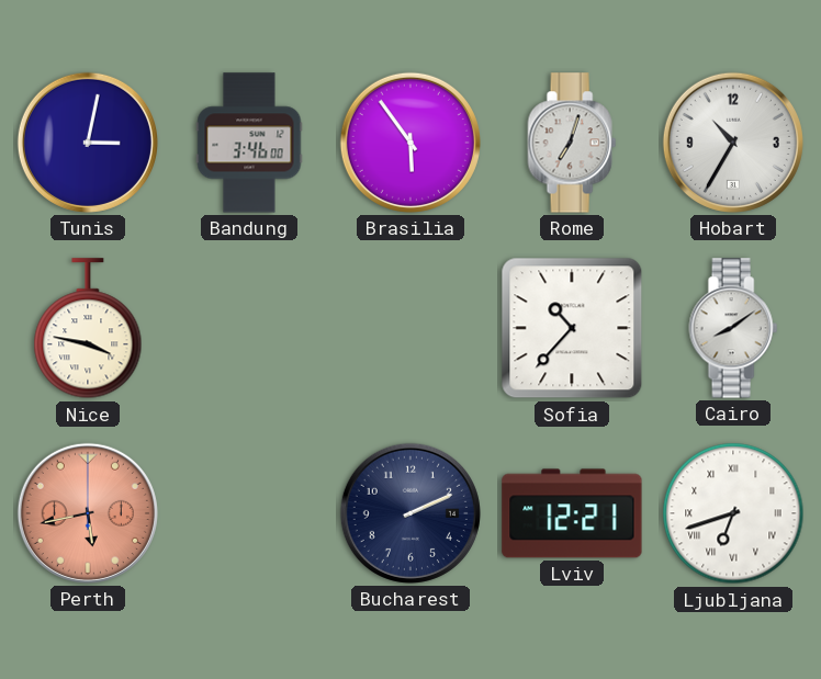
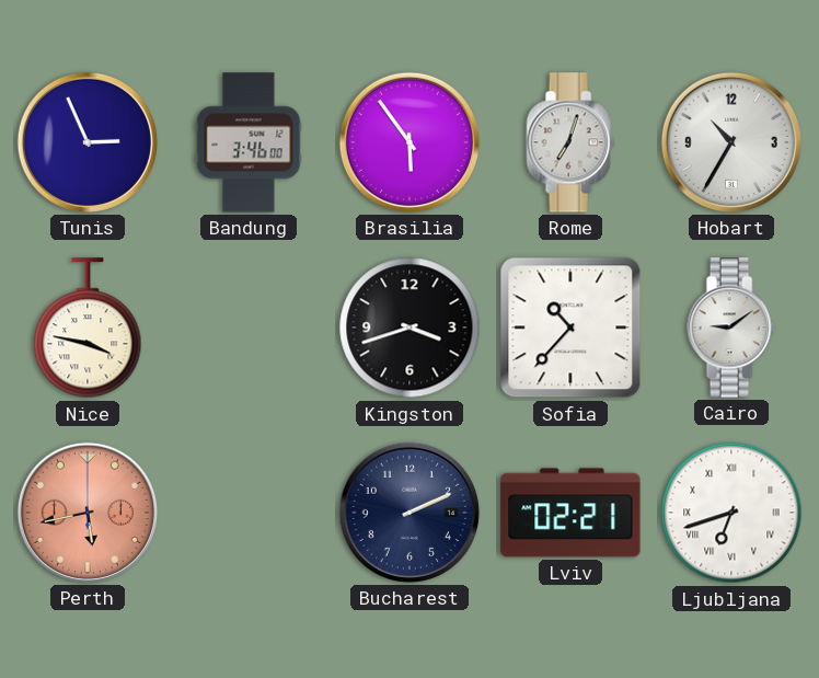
Tunis: 3:02 -> 2:56
Kingston: none -> 3:42
Cairo: 8:09 -> 9:09
Lviv: 12:21 -> 02:21
